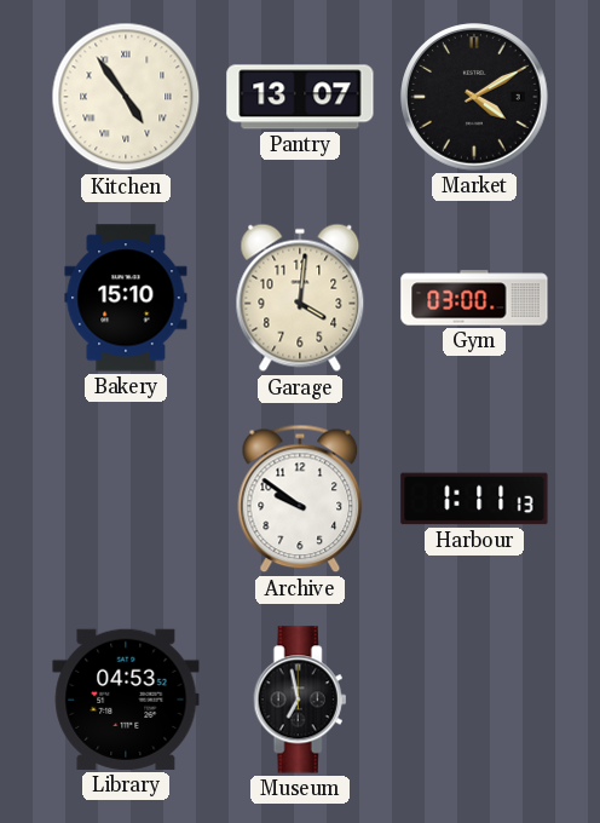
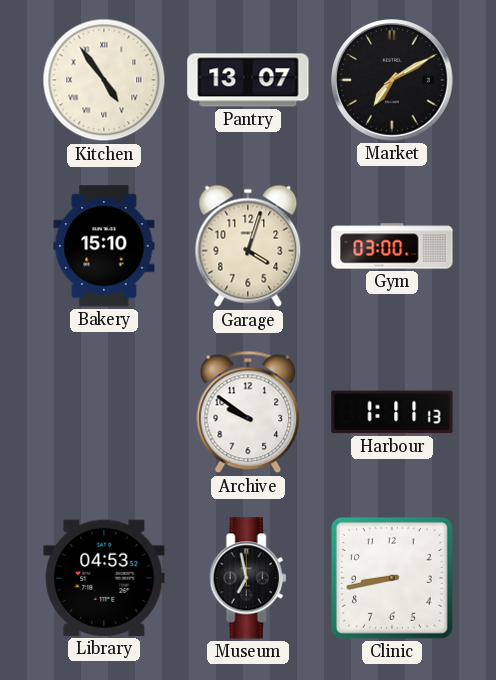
Market: 4:10 -> 7:10
Garage: 4:01 -> 4:03
Clinic: none -> 8:43
